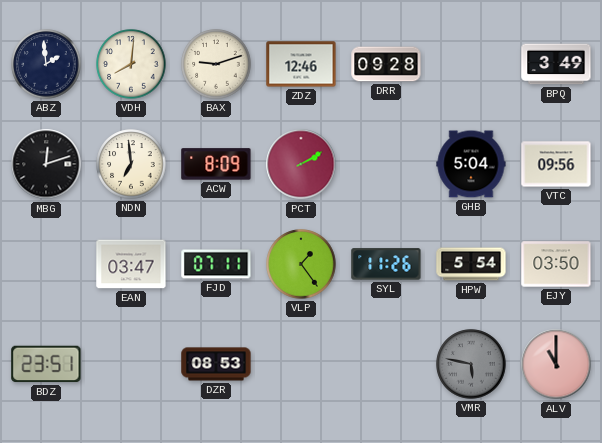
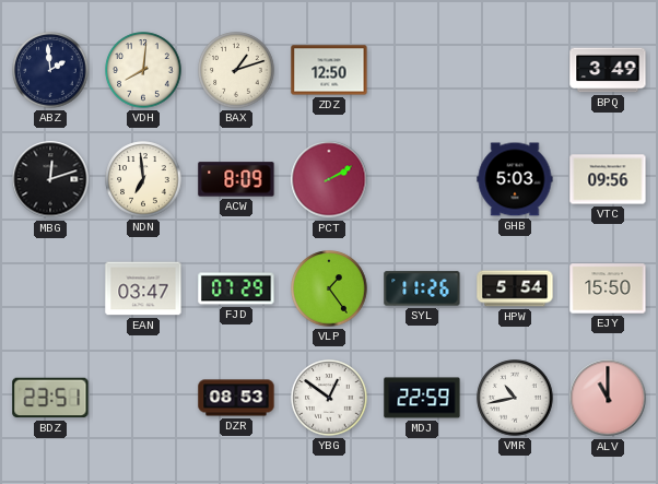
BAX: 9:12 -> 1:12
ZDZ: 12:46 -> 12:50
DRR: 09:28 -> none
GHB: 5:04 -> 5:03
FJD: 07:11 -> 07:29
EJY: 03:50 -> 15:50
YBG: none -> 12:51
MDJ: none -> 22:59
VMR: 5:47 -> 10:43
VMR dial: grey -> white
